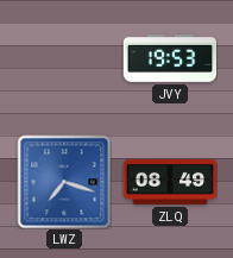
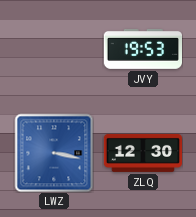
LWZ: 7:18 -> 3:17
ZLQ: 08:49 -> 12:30
